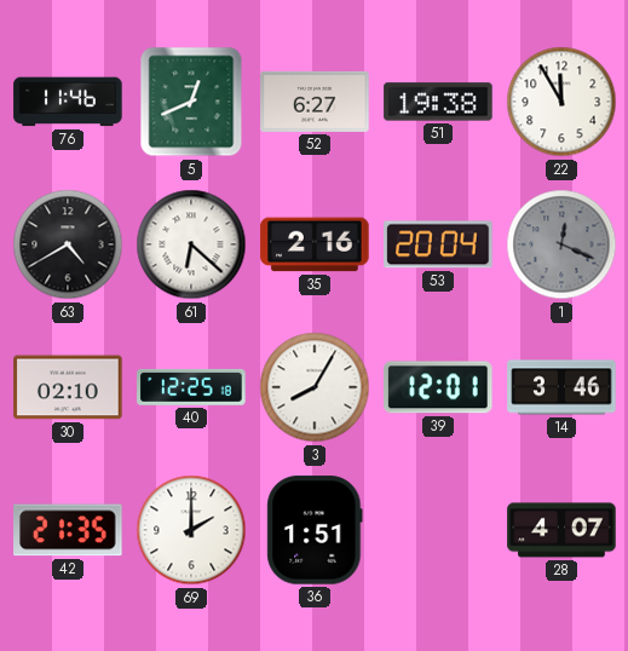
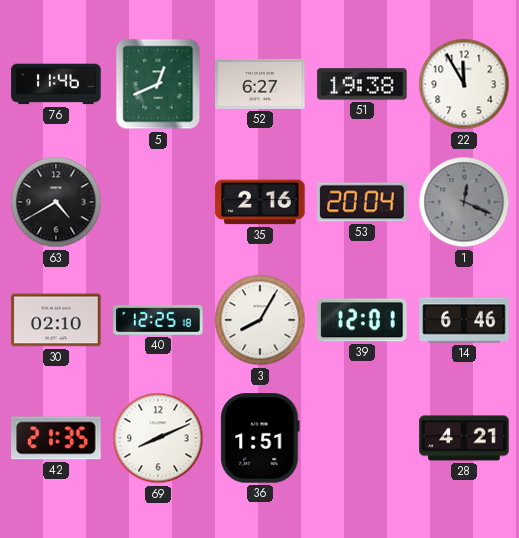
61: 6:22 -> none
14: 3:46 -> 6:46
69: 2:00 -> 8:11
28: 4:07 -> 4:21
